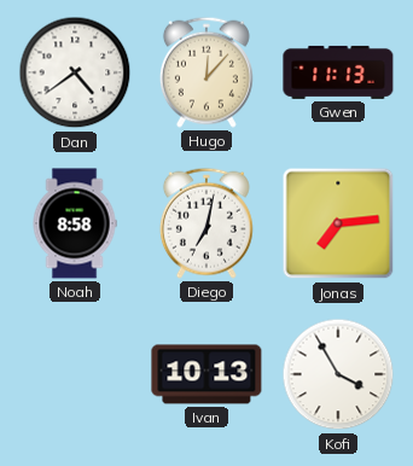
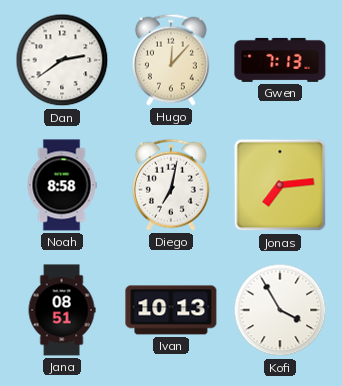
Dan: 4:39 -> 2:39
Gwen: 11:13 -> 7:13
Jana: none -> 08:51
